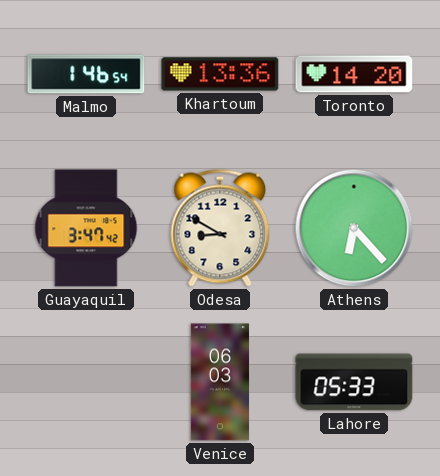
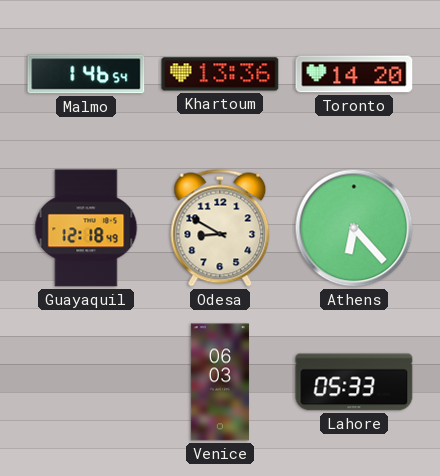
Guayaquil: 3:47 -> 12:18
